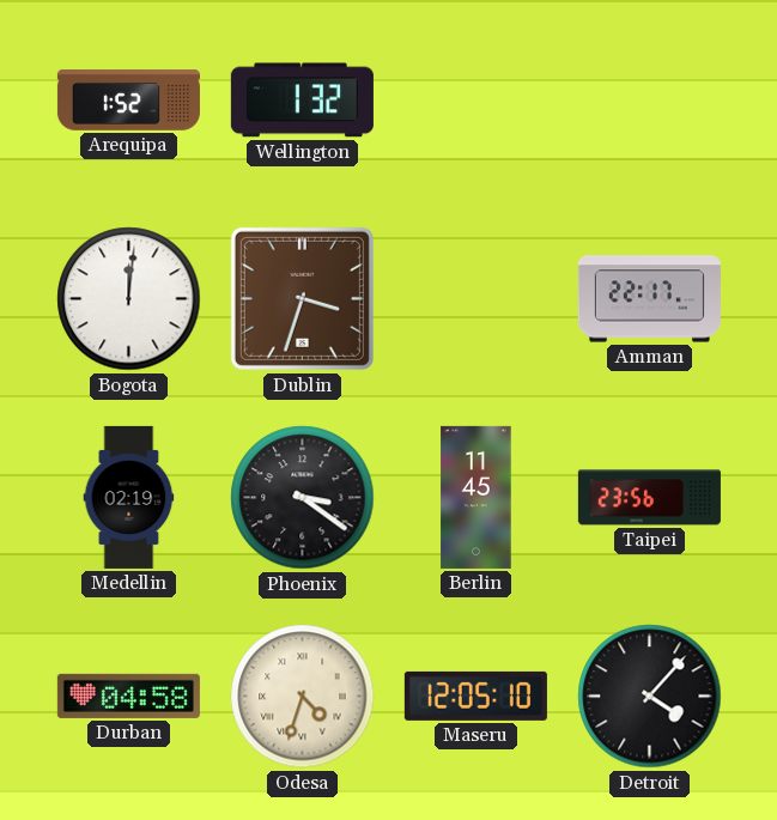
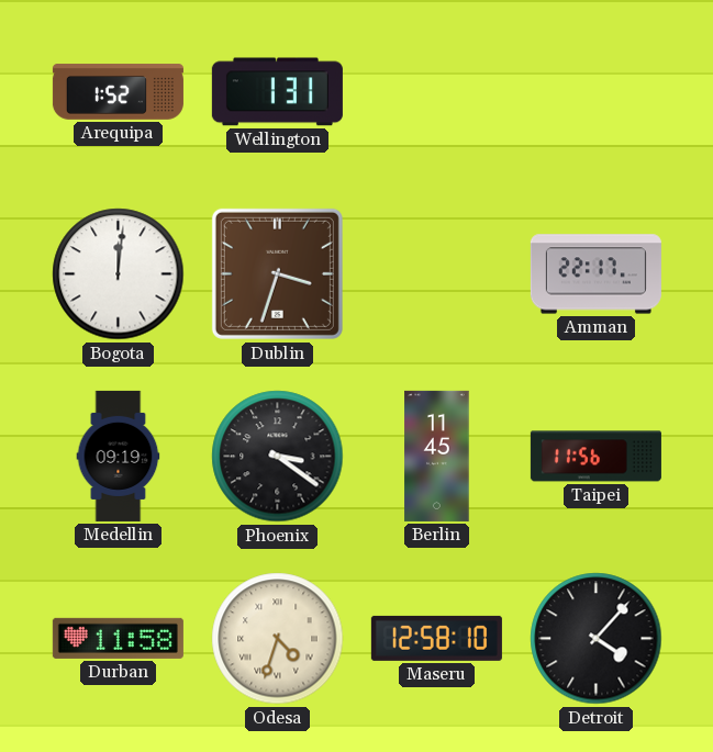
Wellington: 1:32 -> 1:31
Medellin: 02:19 -> 09:19
Taipei: 23:56 -> 11:56
Durban: 04:58 -> 11:58
Maseru: 12:05 -> 12:58
